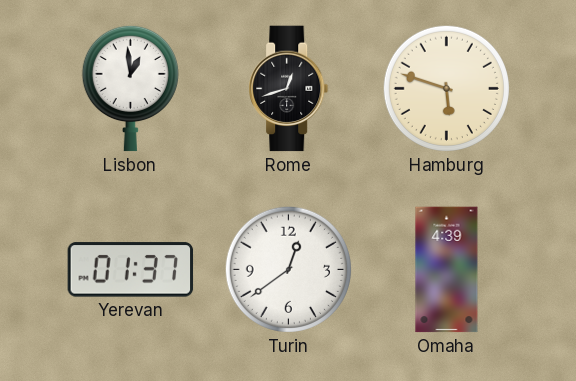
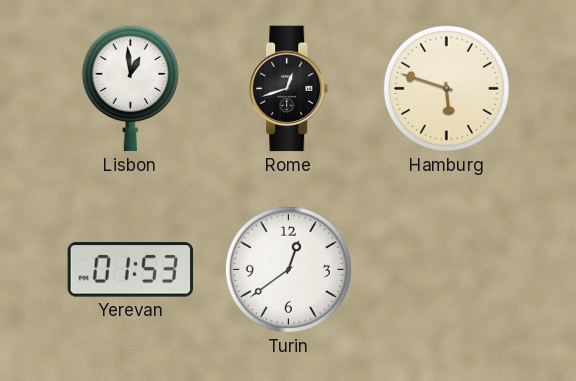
Yerevan: 01:37 -> 01:53
Omaha: 4:39 -> none
